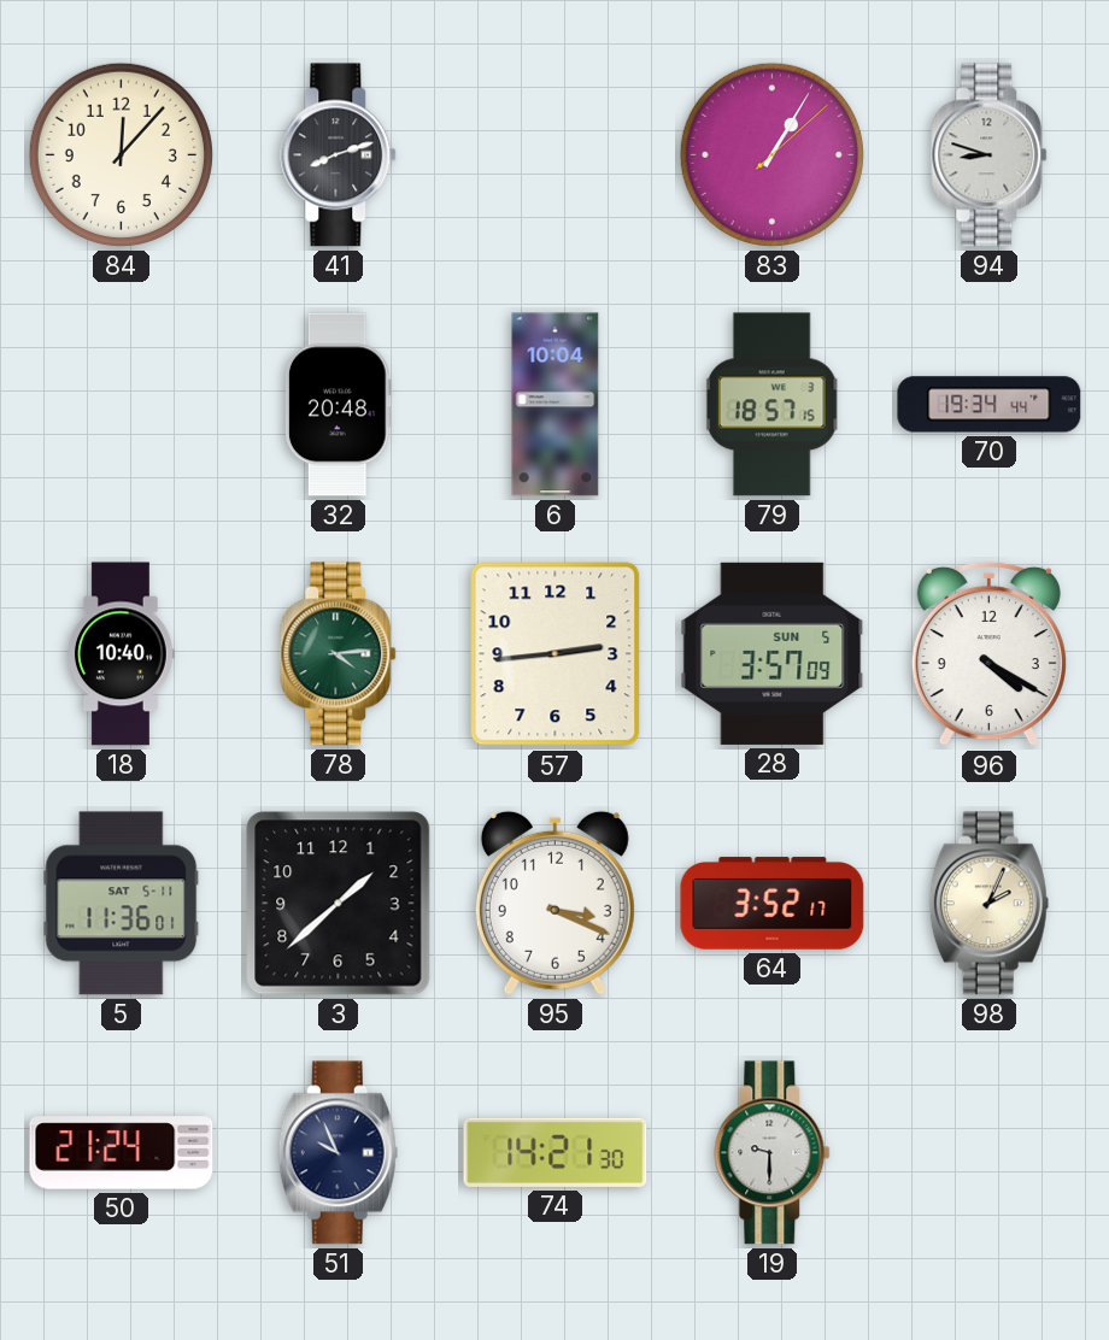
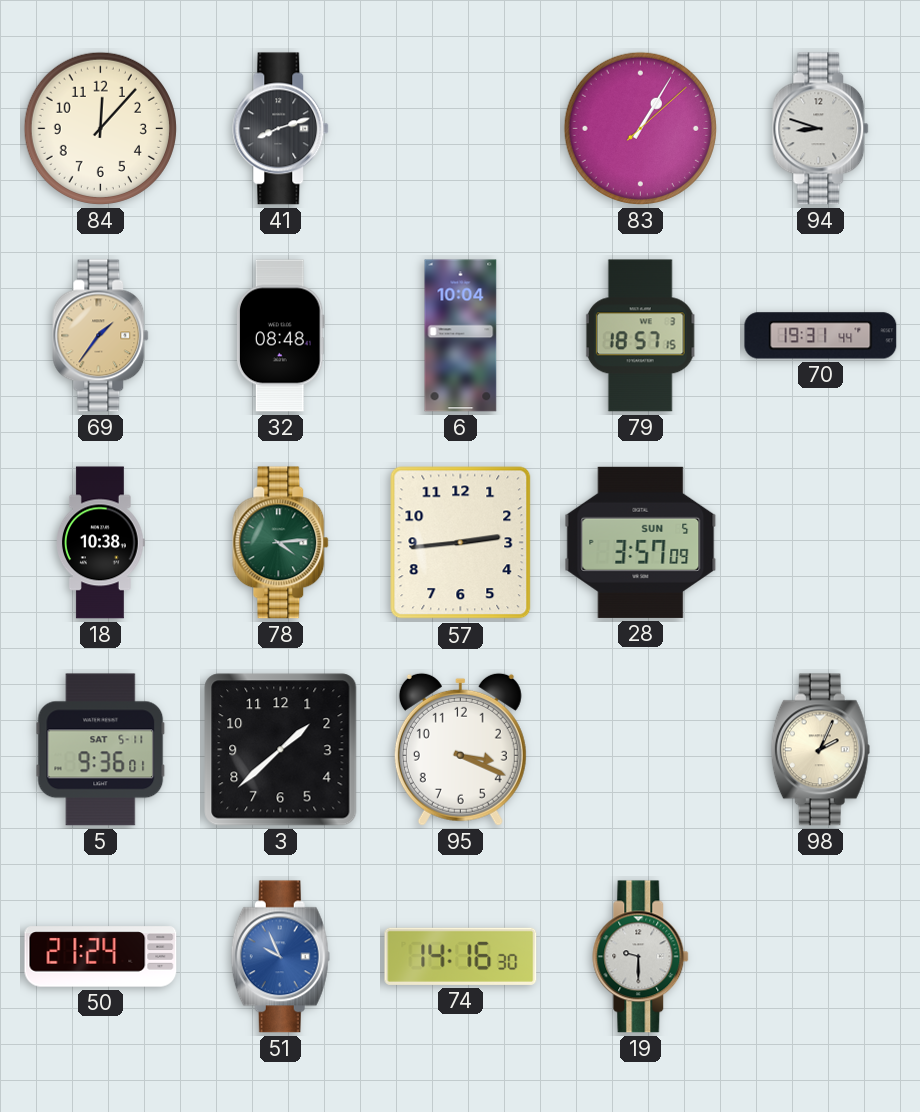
69: none -> 1:36
32: 20:48 -> 08:48
70: 19:34 -> 19:31
18: 10:40 -> 10:38
96: 4:20 -> none
5: 11:36 -> 9:36
64: 3:52 -> none
51 dial: navy -> blue
74: 14:21 -> 14:16
